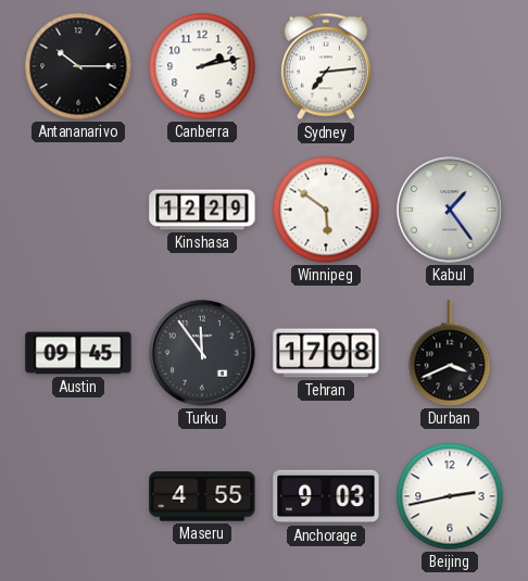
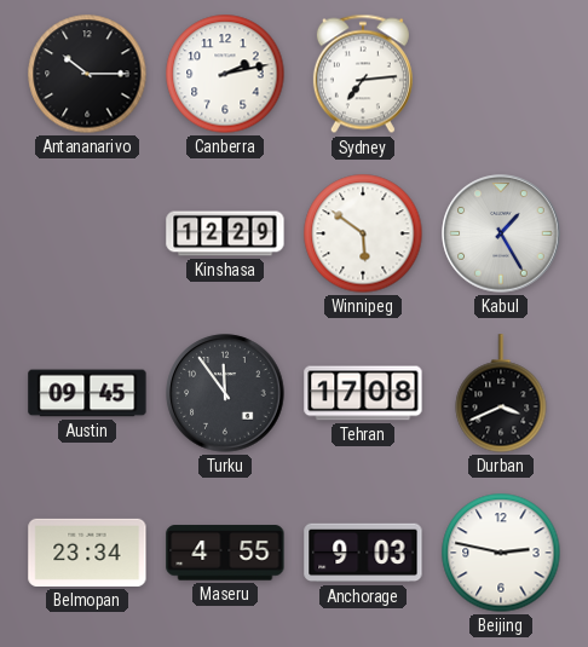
Kabul: 1:24 -> 1:25
Belmopan: none -> 23:34
Beijing: 2:43 -> 2:47
